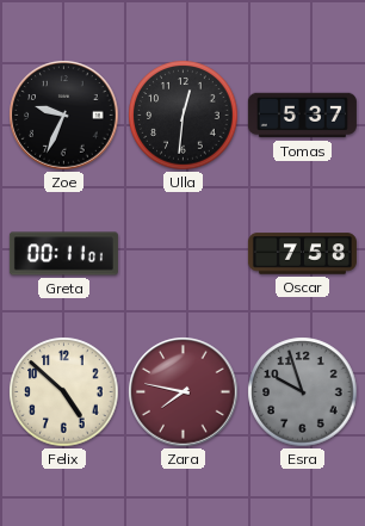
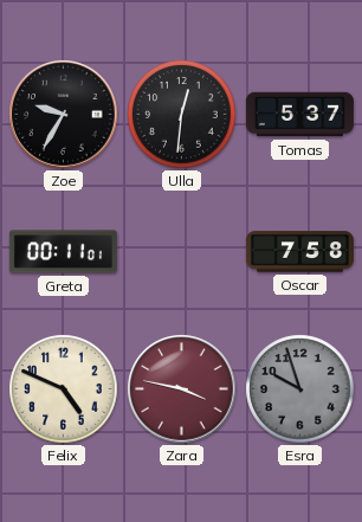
Zoe: 9:34 -> 9:35
Felix: 4:52 -> 4:49
Zara: 7:47 -> 3:47
